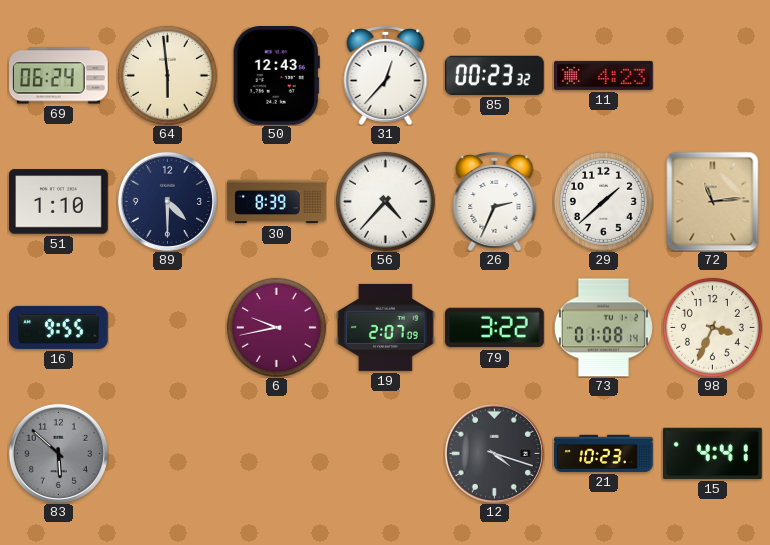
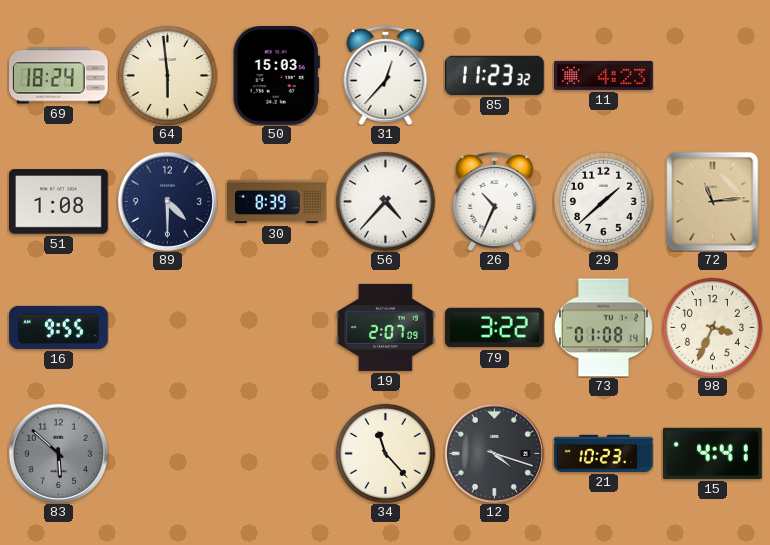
69: 06:24 -> 18:24
50: 12:43 -> 15:03
85: 00:23 -> 11:23
51: 1:10 -> 1:08
26: 2:34 -> 10:34
6: 9:43 -> none
34: none -> 11:23
